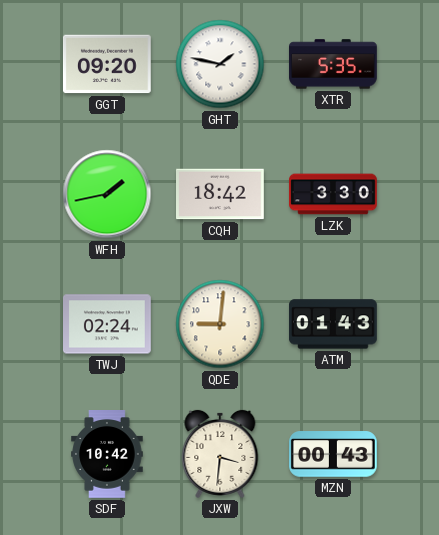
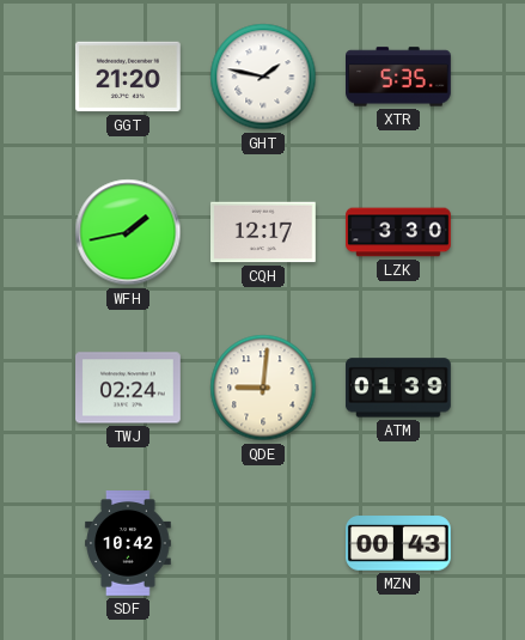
GGT: 09:20 -> 21:20
CQH: 18:42 -> 12:17
ATM: 01:43 -> 01:39
JXW: 3:31 -> none
